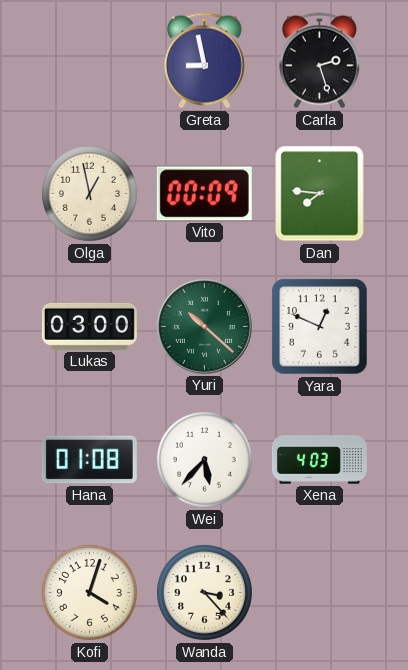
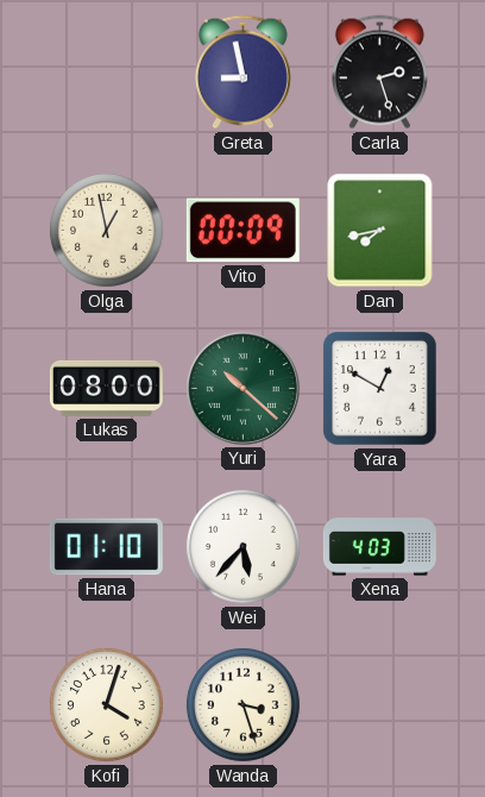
Dan: 7:46 -> 7:43
Lukas: 03:00 -> 08:00
Yara: 12:49 -> 12:50
Hana: 01:08 -> 01:10
Wanda: 3:23 -> 3:27
